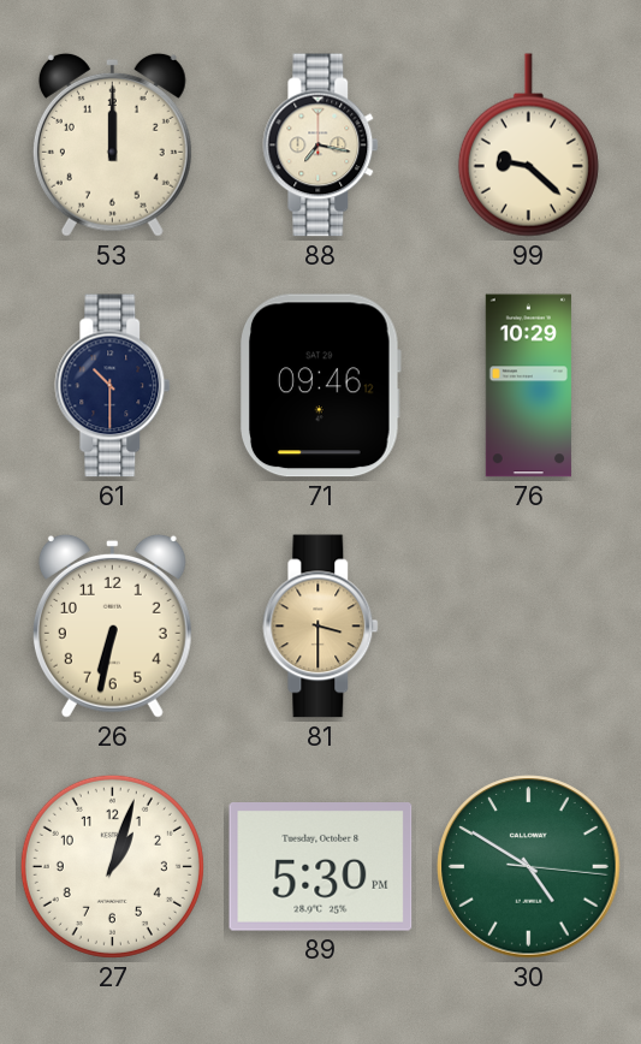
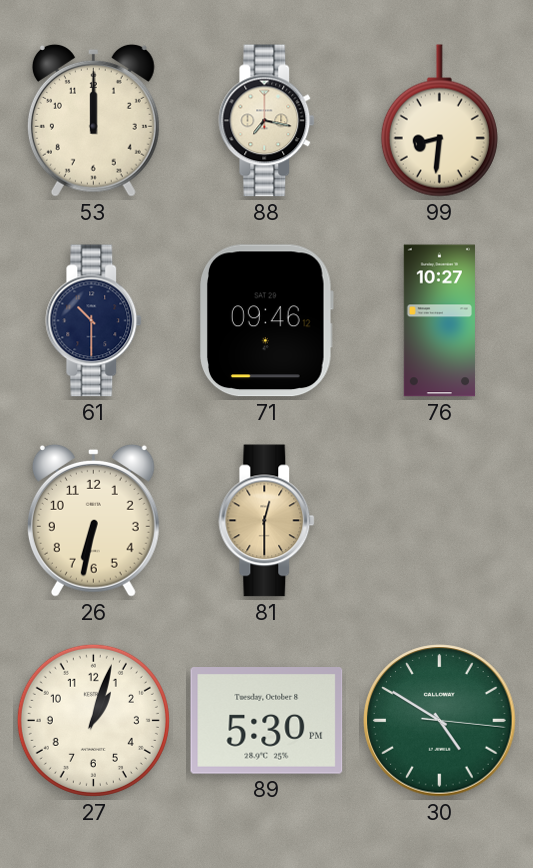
99: 9:22 -> 8:31
76: 10:29 -> 10:27
81: 3:30 -> 12:30
